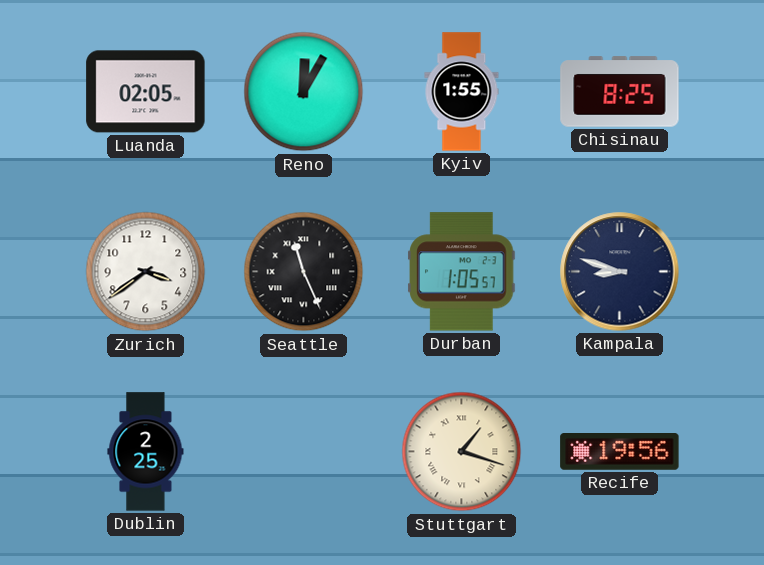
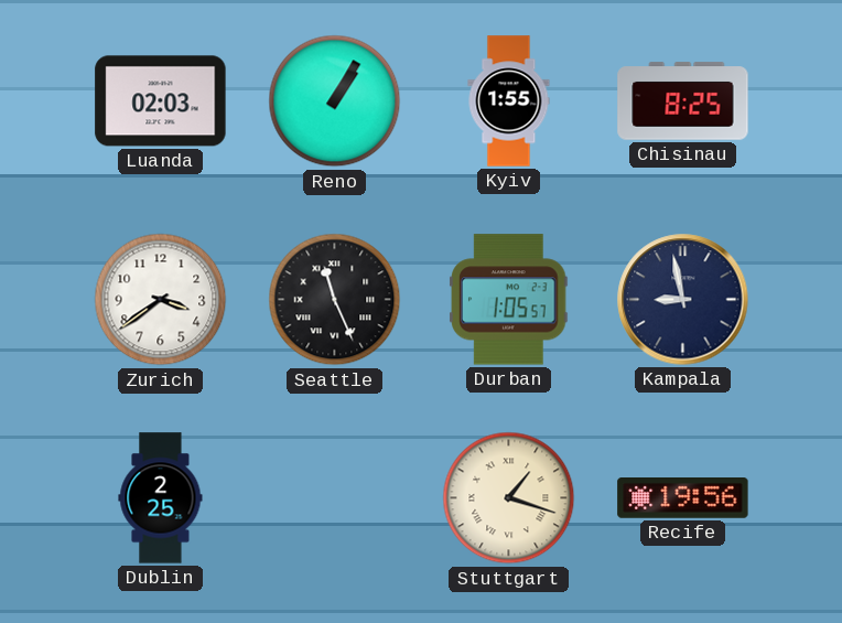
Luanda: 02:05 -> 02:03
Reno: 12:05 -> 1:05
Kampala: 8:48 -> 8:58
